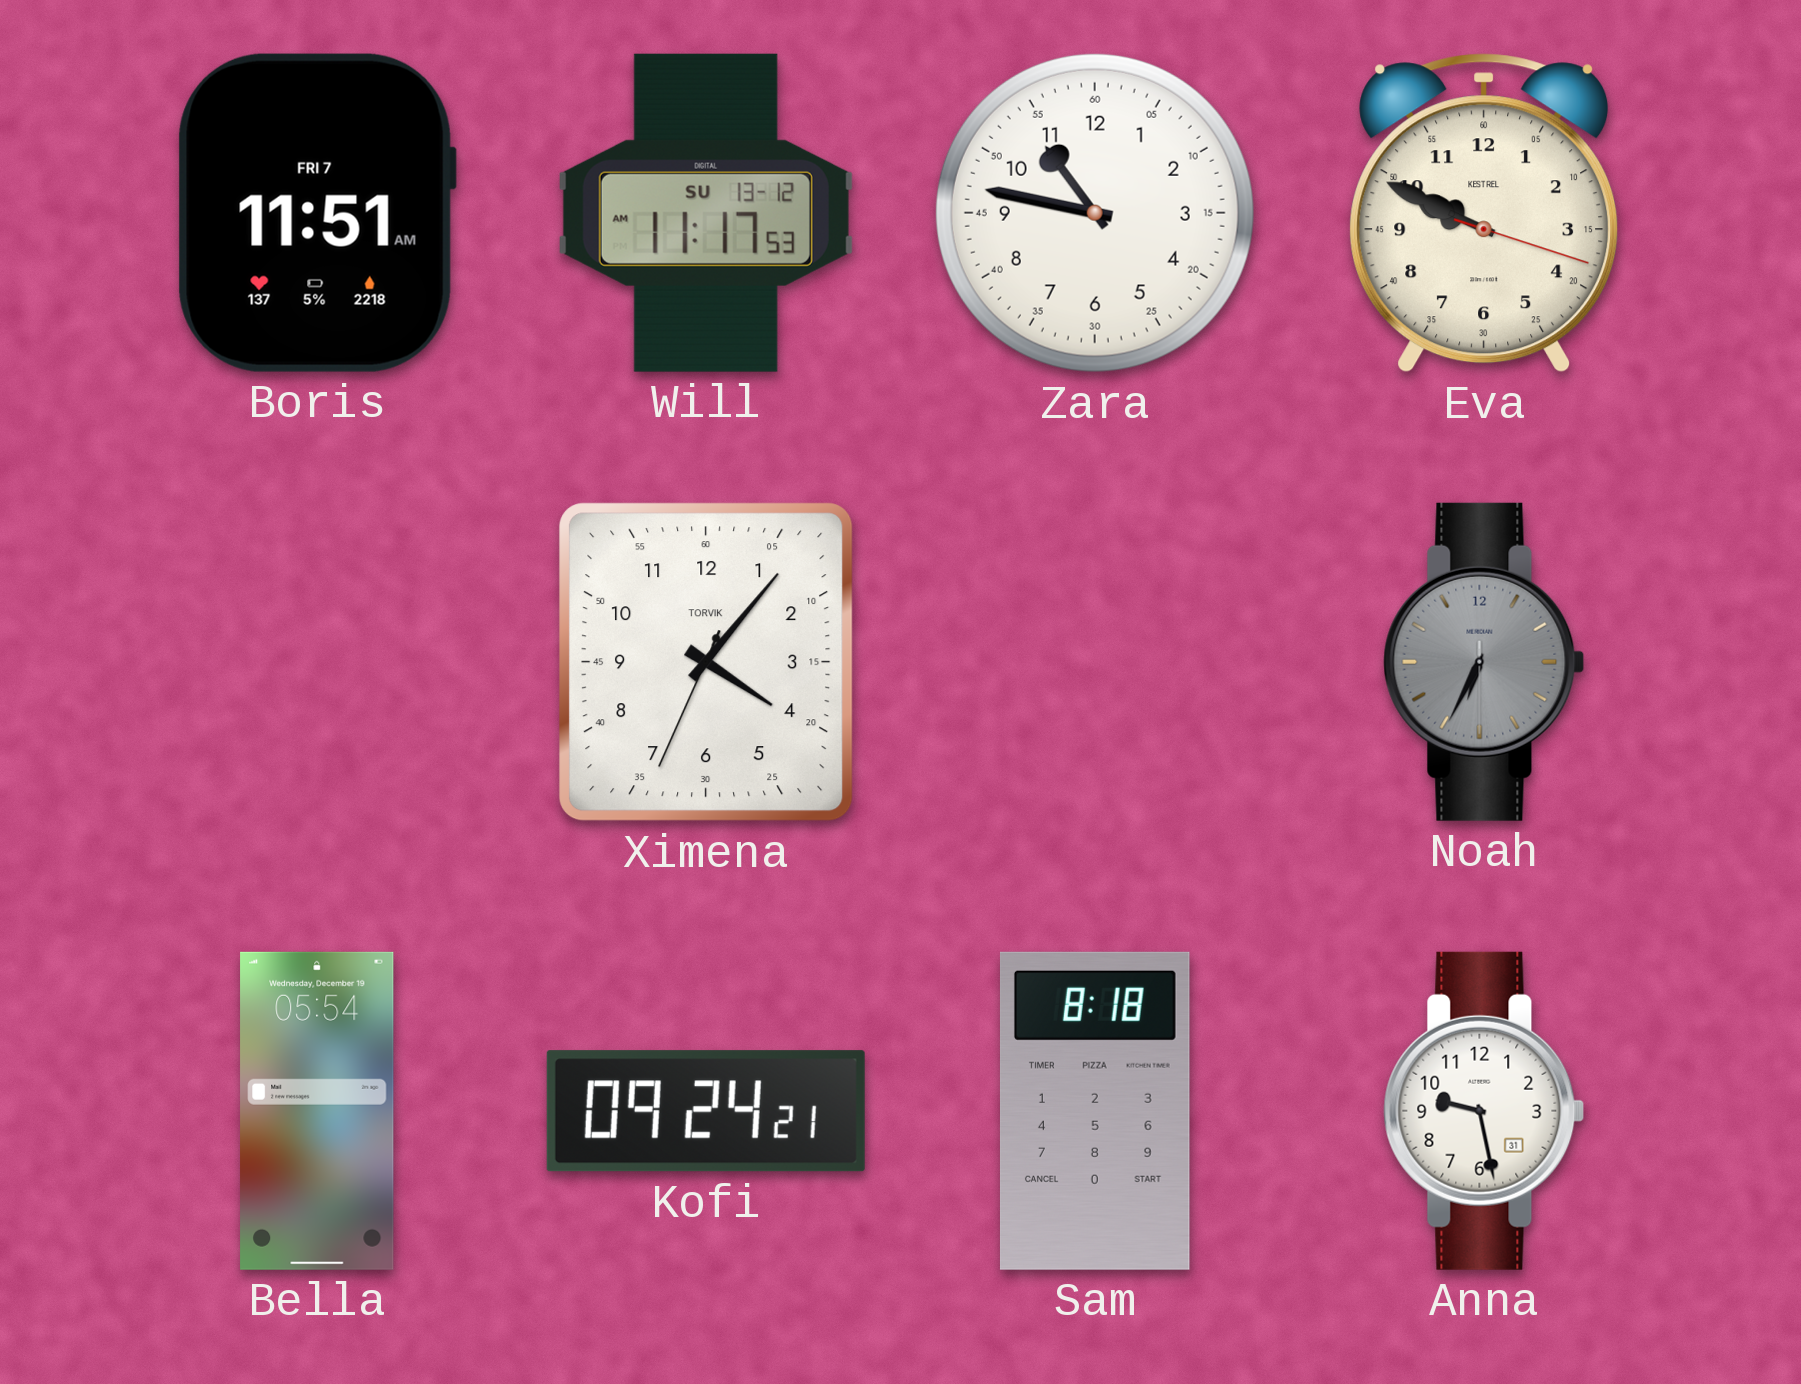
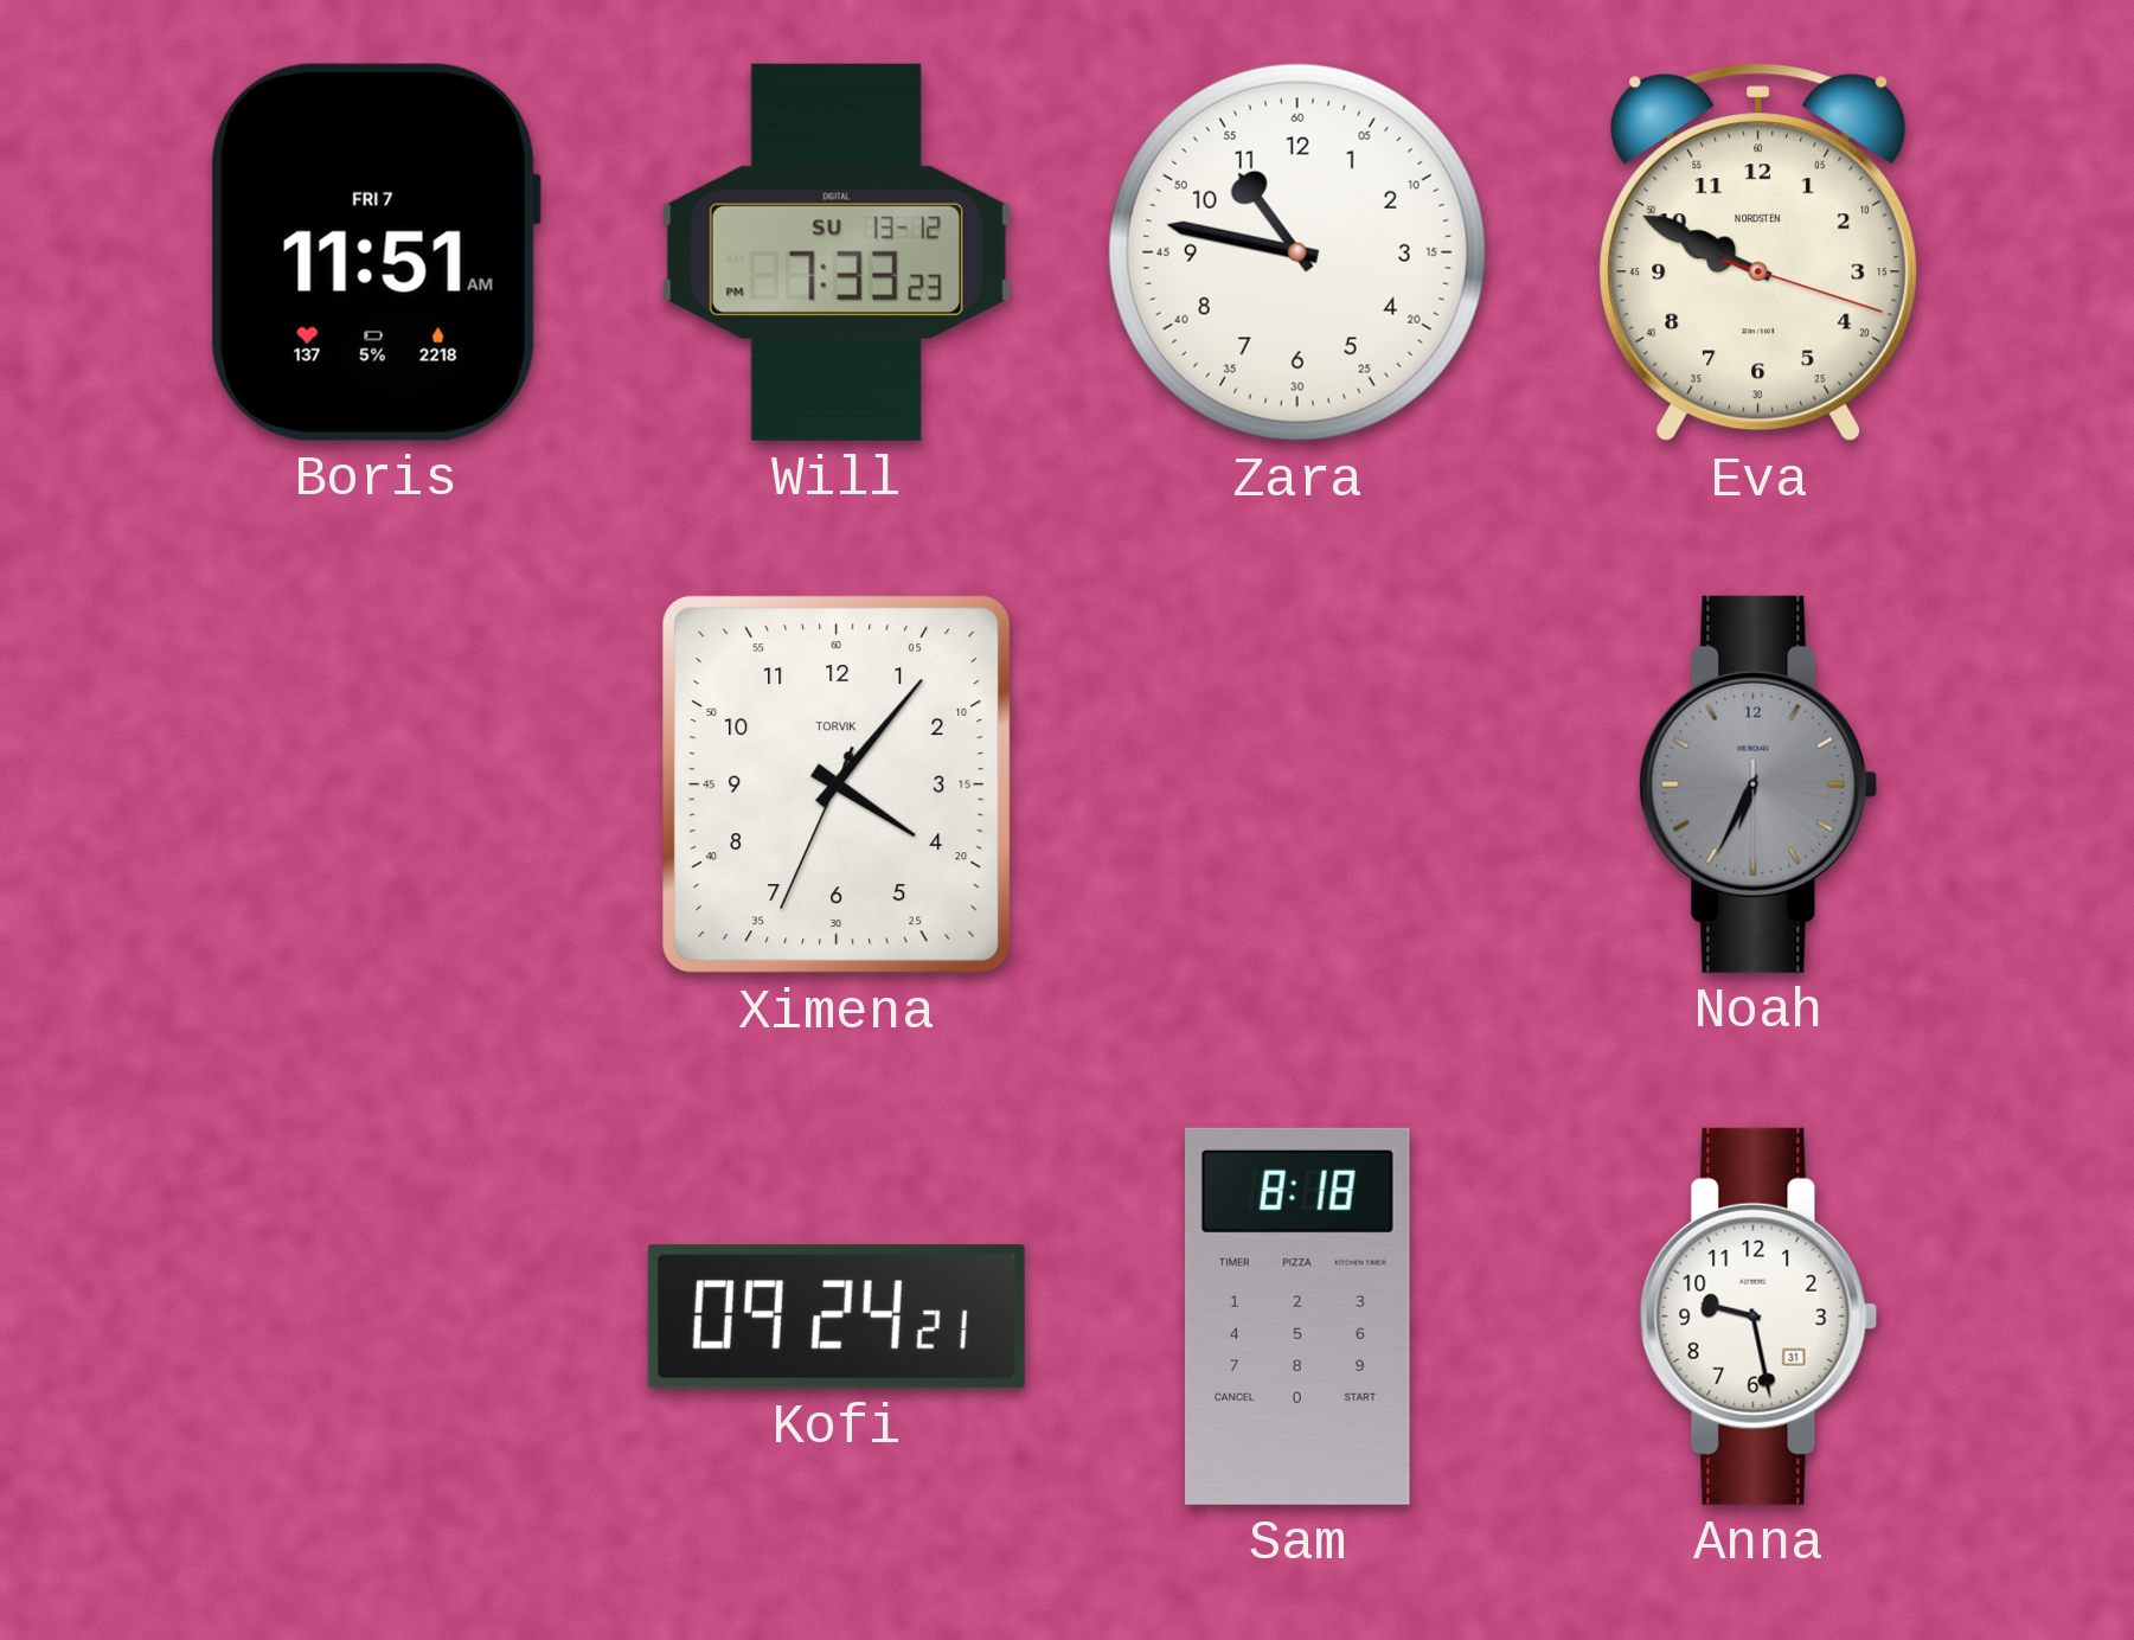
Will: 11:17 -> 7:33
Eva brand: KESTREL -> NORDSTEN
Bella: 05:54 -> none
